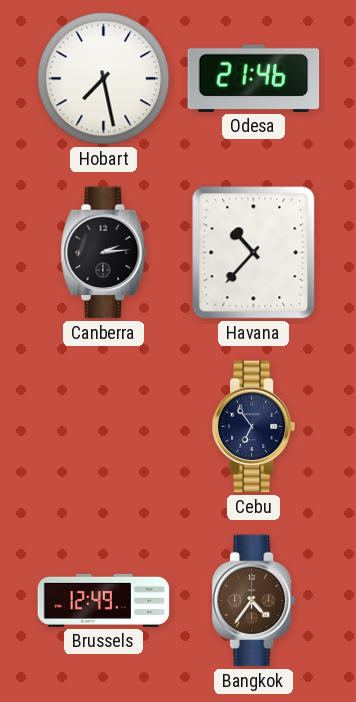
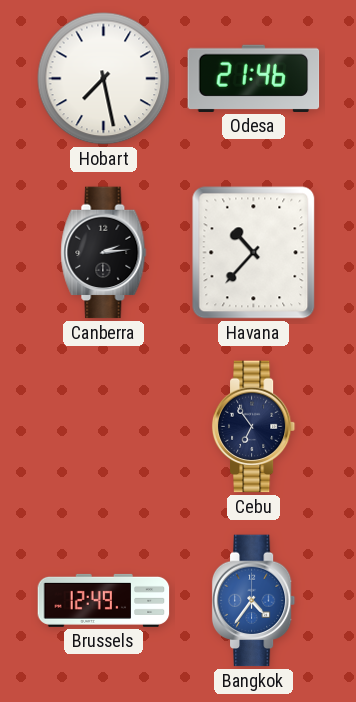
Bangkok dial: brown -> blue
